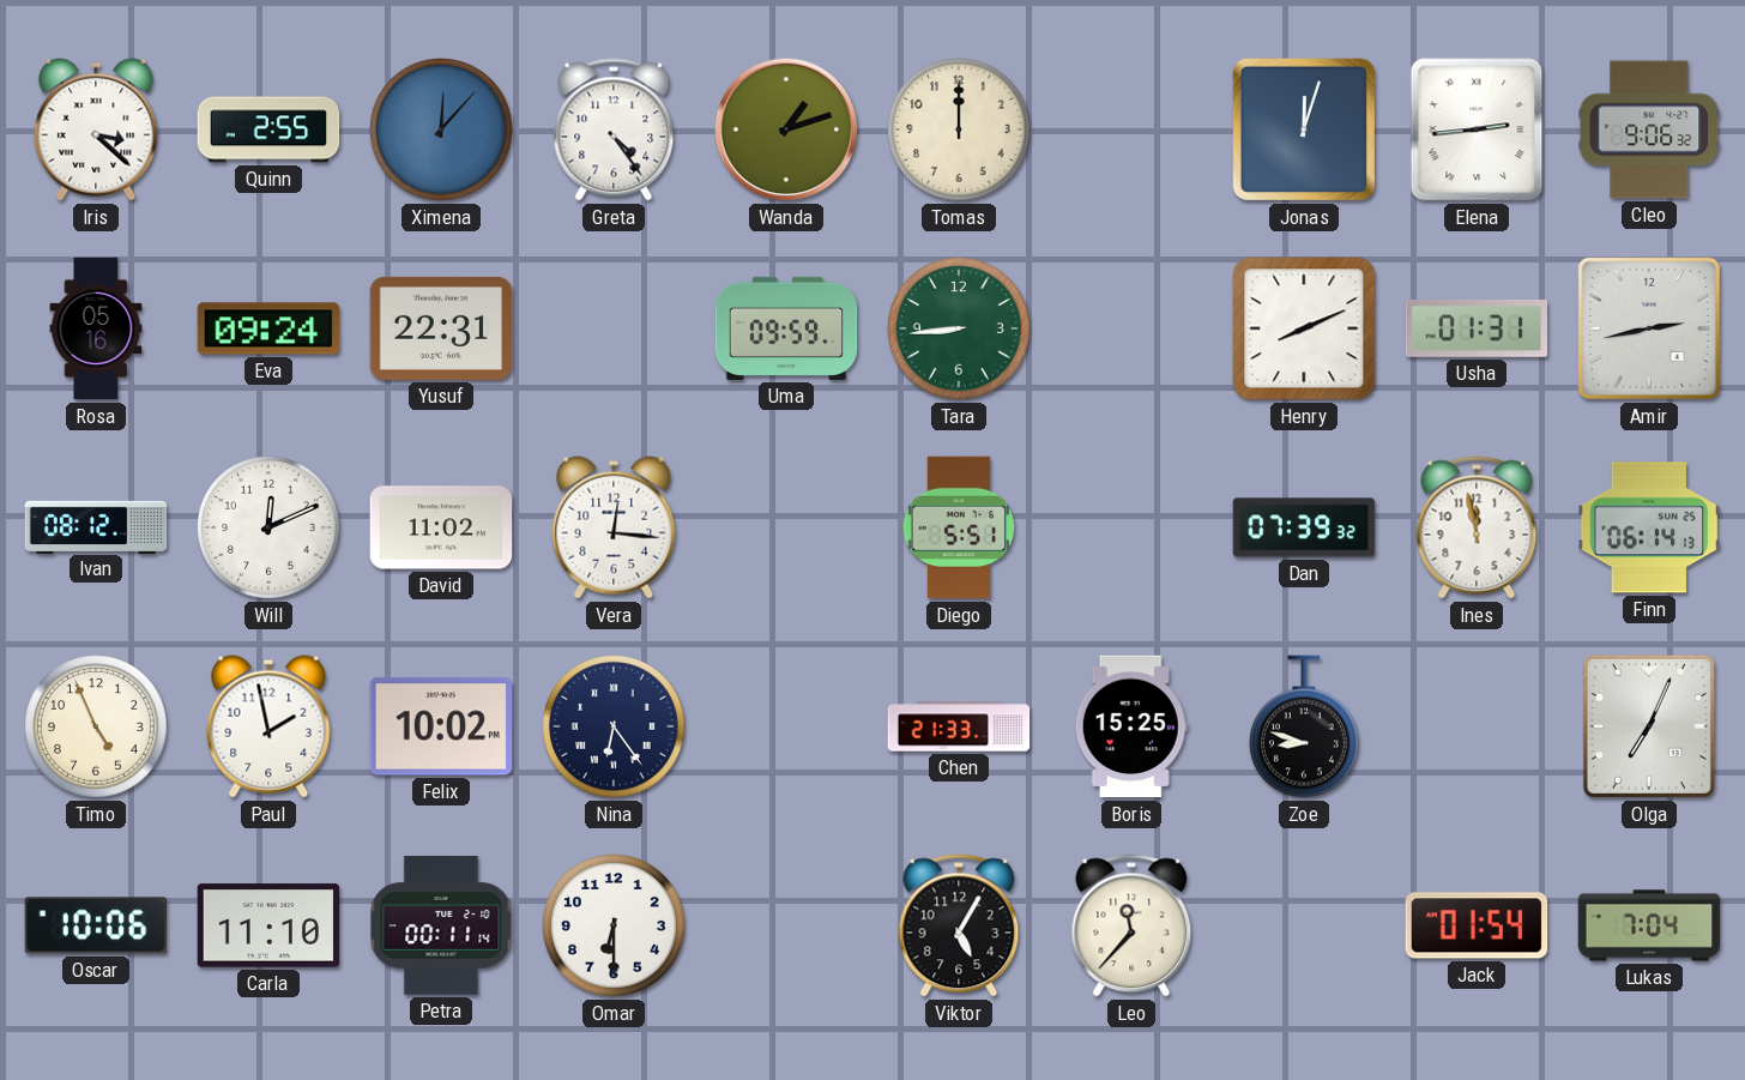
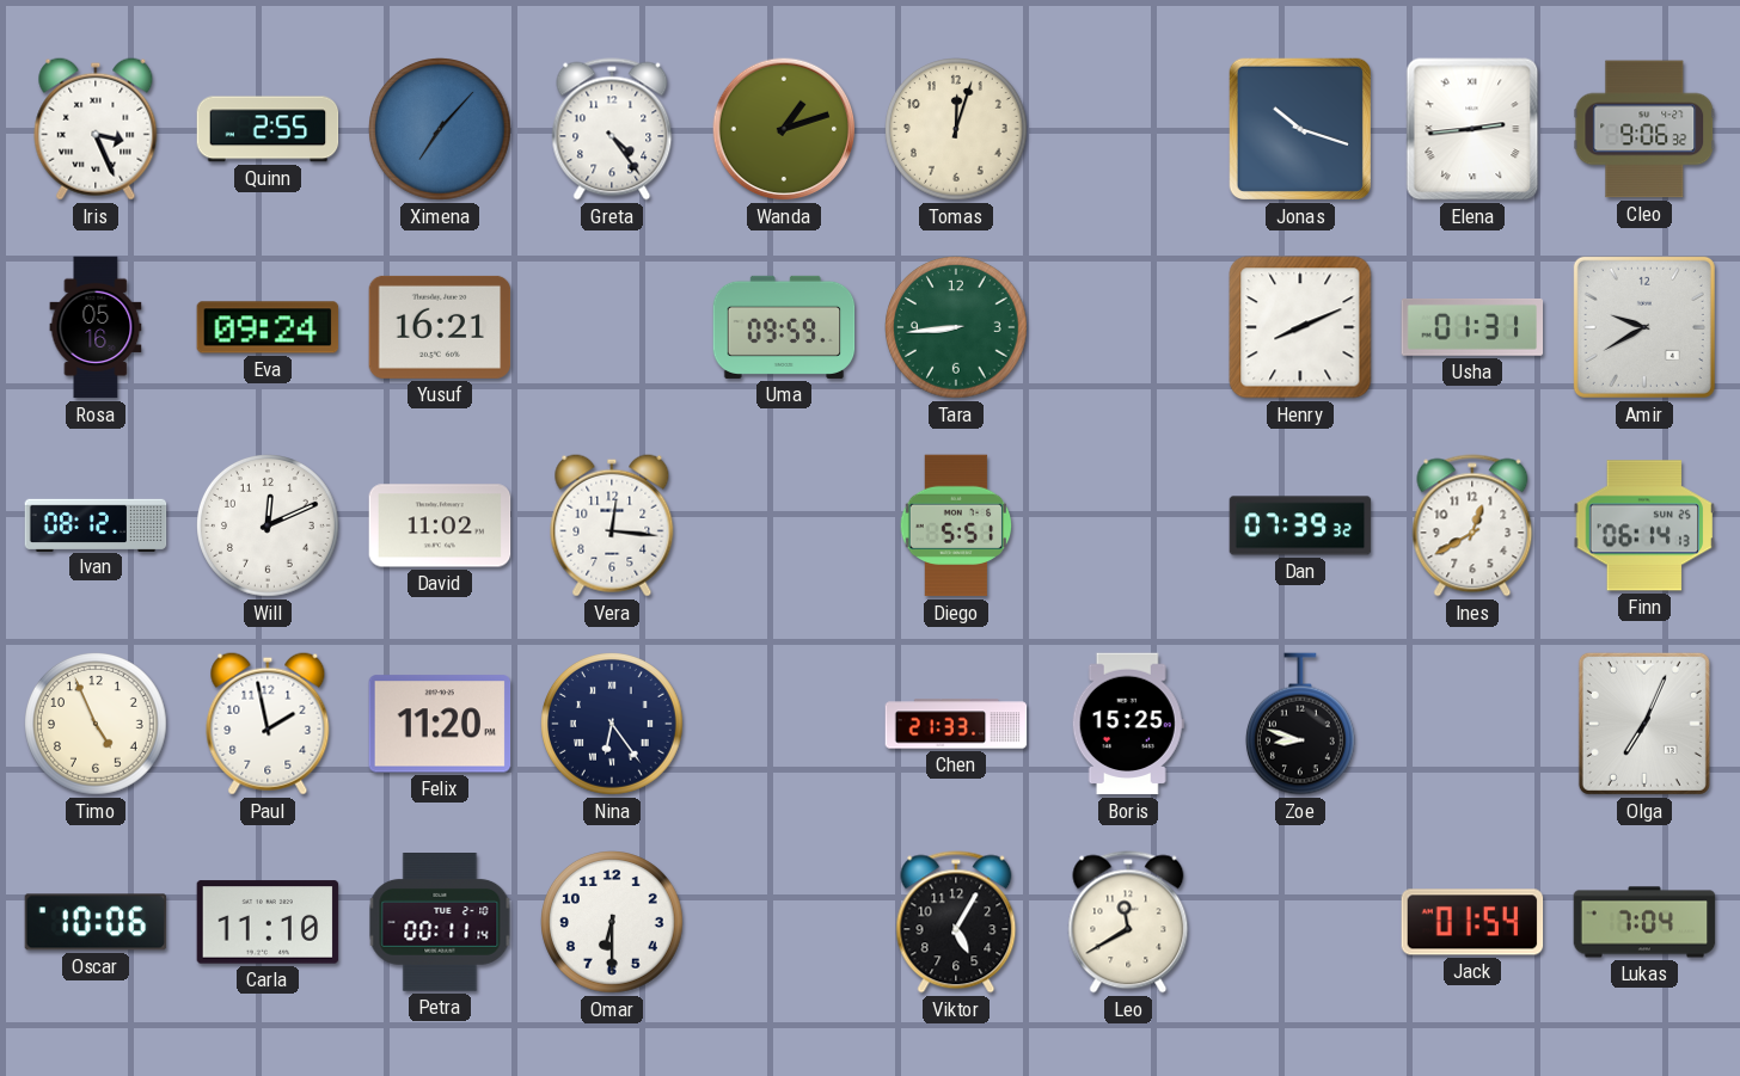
Iris: 3:22 -> 3:26
Ximena: 12:07 -> 7:07
Tomas: 12:00 -> 12:03
Jonas: 12:03 -> 10:18
Yusuf: 22:31 -> 16:21
Amir: 2:43 -> 9:40
Ines: 11:58 -> 12:40
Felix: 10:02 -> 11:20
Leo: 11:37 -> 11:40
